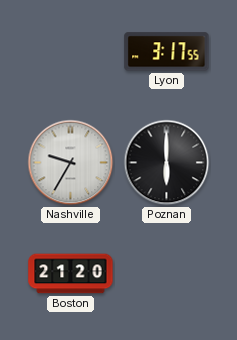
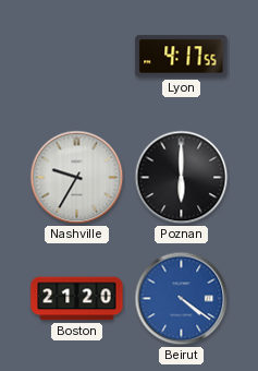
Lyon: 3:17 -> 4:17
Beirut: none -> 4:21
